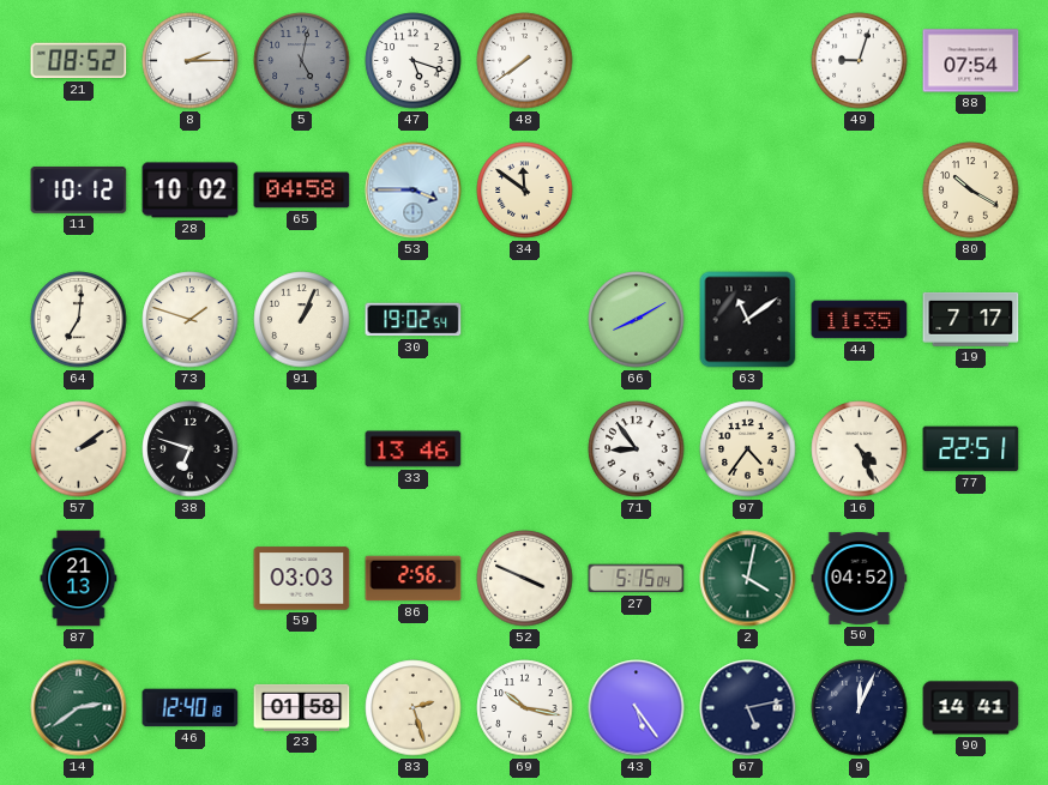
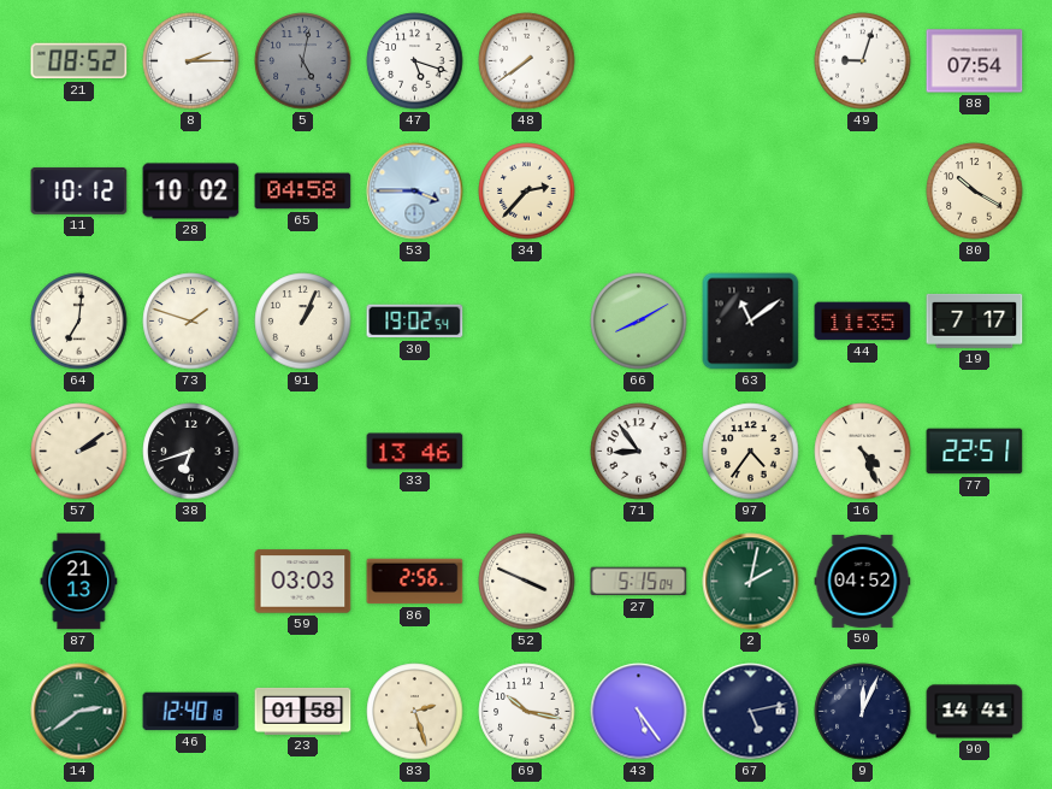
34: 11:51 -> 2:37
38: 6:48 -> 6:42
2: 4:02 -> 2:02
